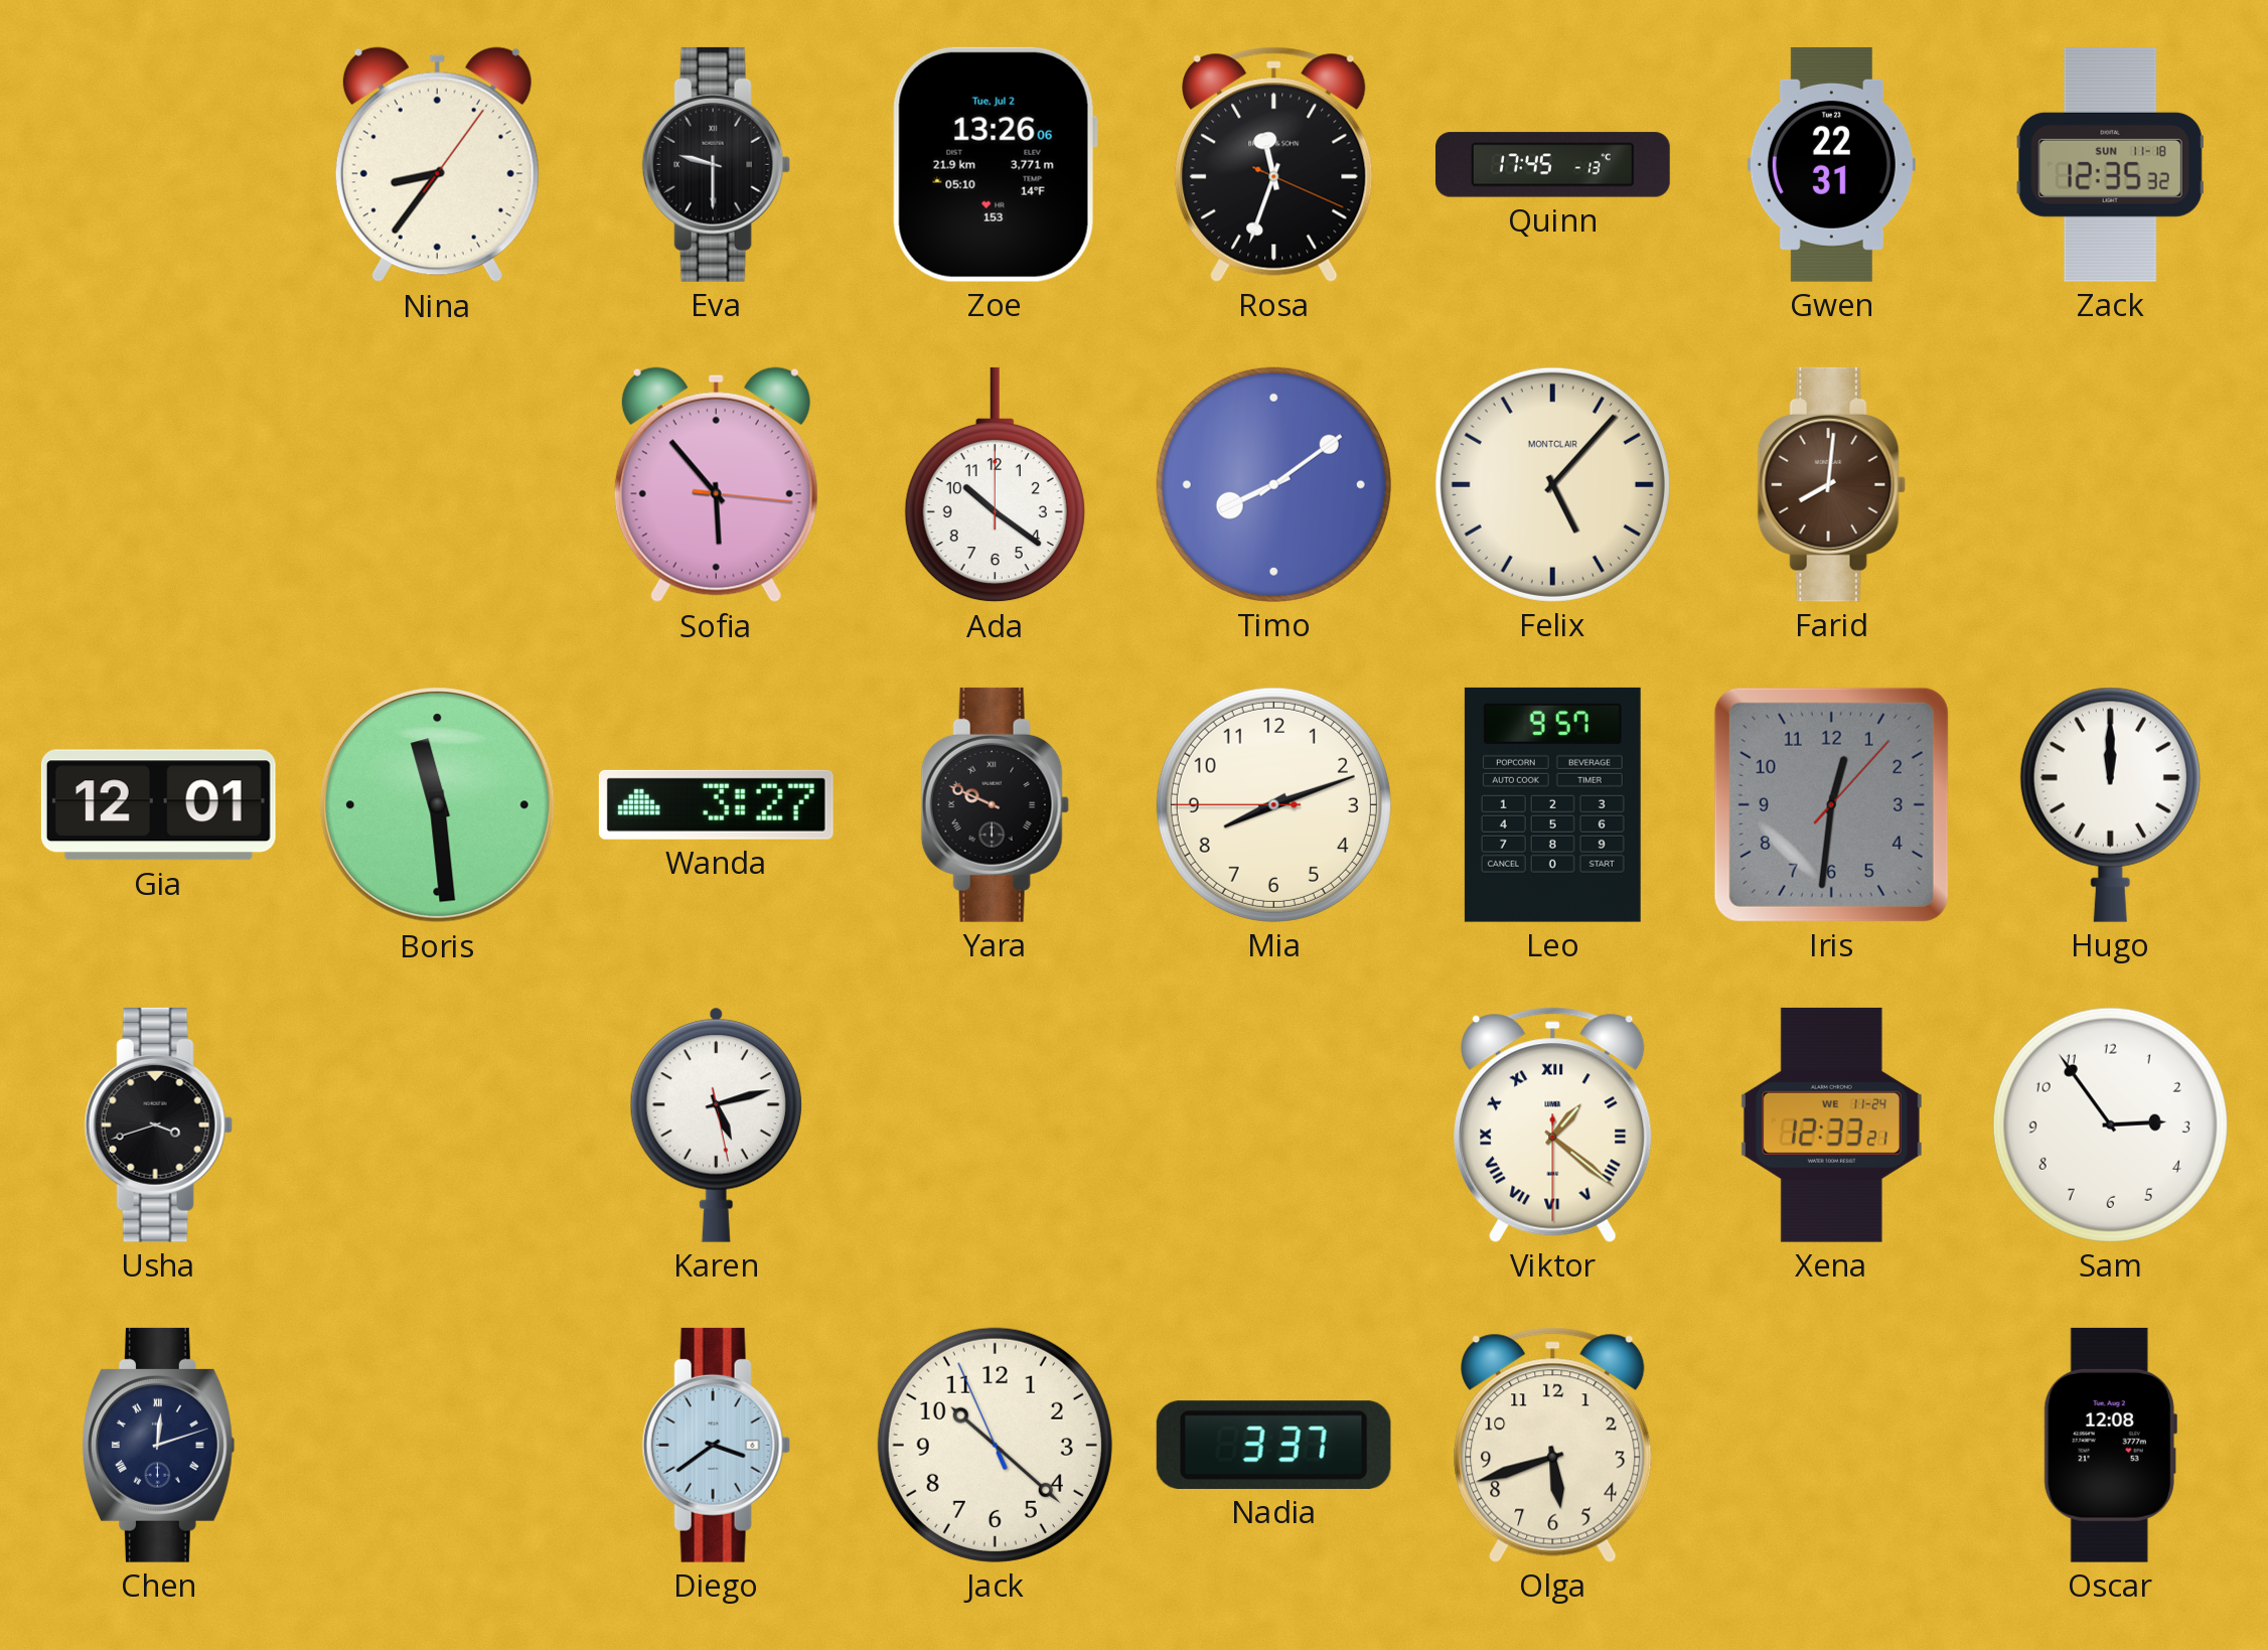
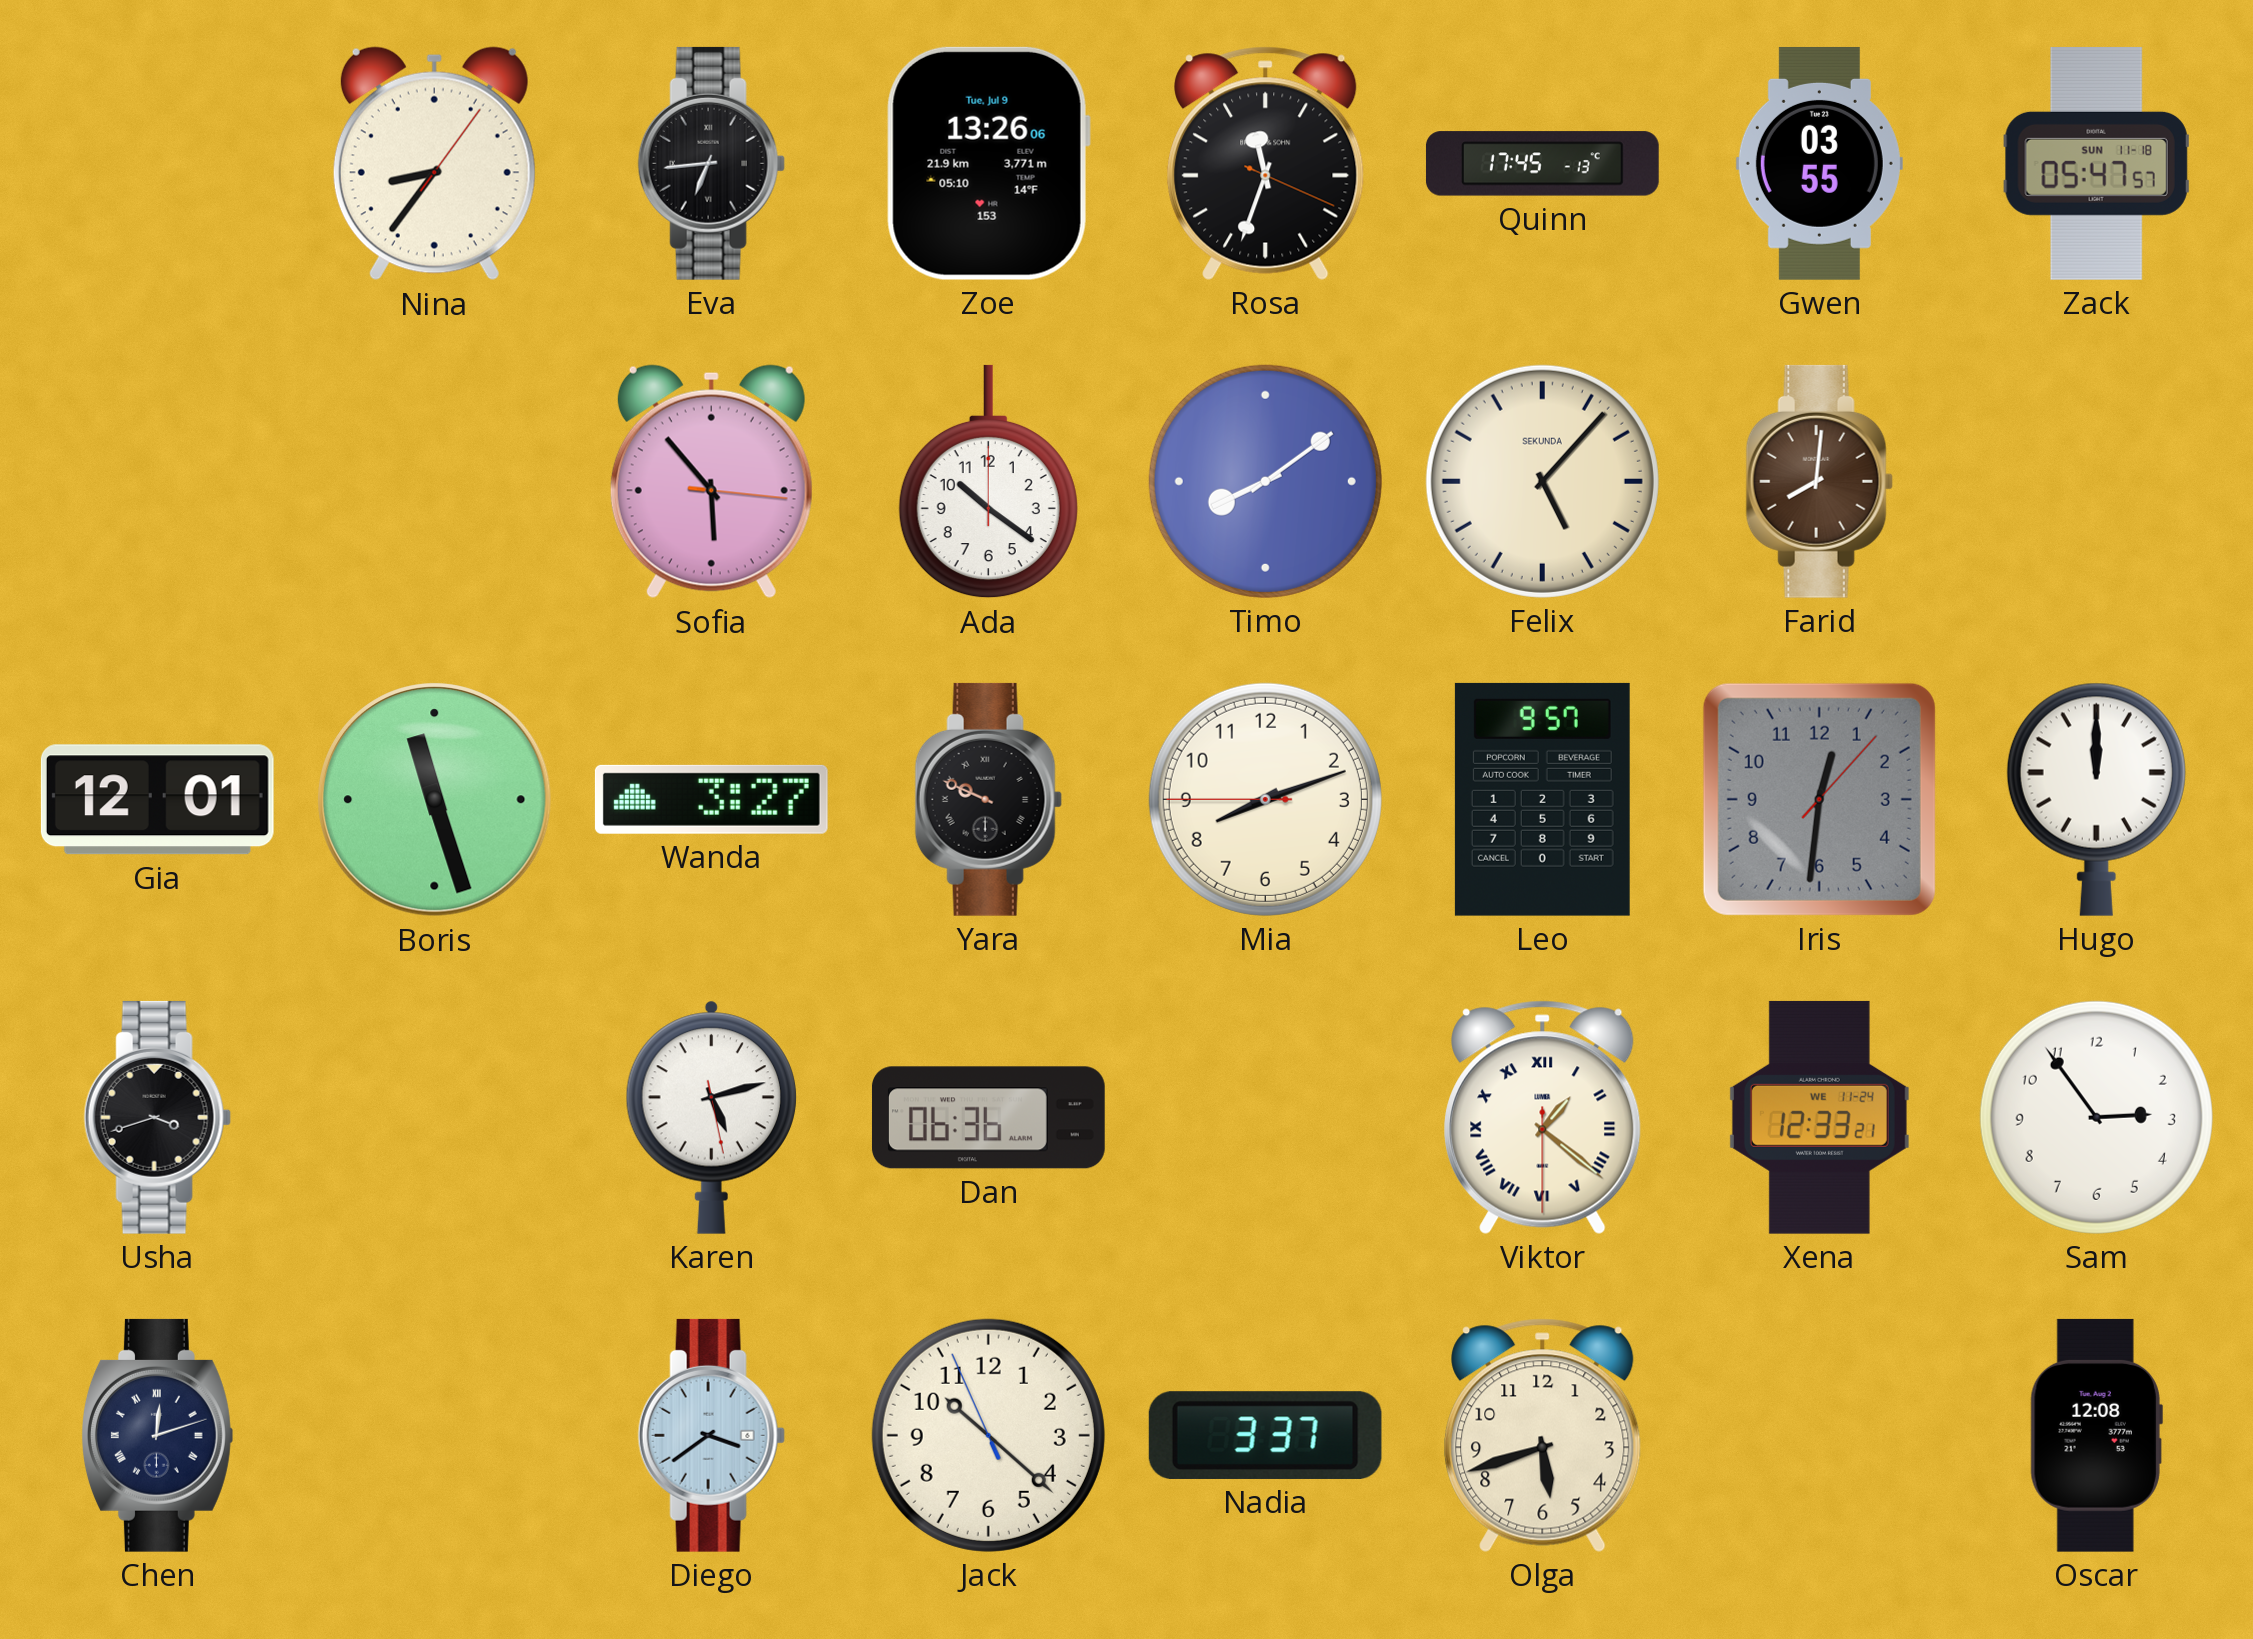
Eva: 9:30 -> 6:44
Zoe date: Tue, Jul 2 -> Tue, Jul 9
Gwen: 22:31 -> 03:55
Zack: 12:35 -> 05:47
Felix brand: MONTCLAIR -> SEKUNDA
Boris: 11:29 -> 11:27
Dan: none -> 06:36
